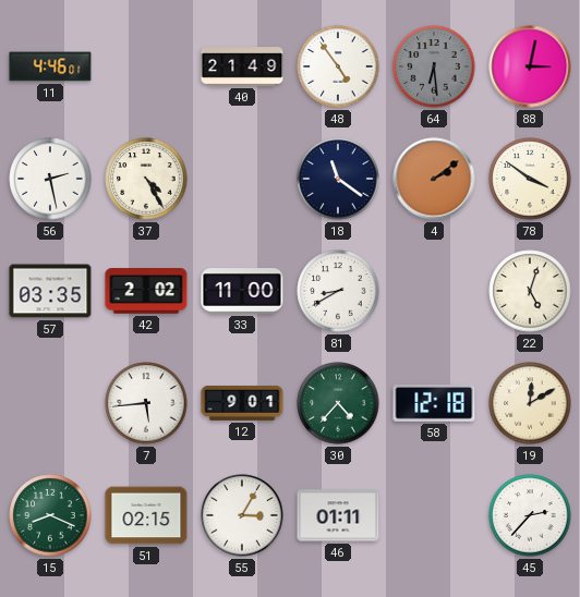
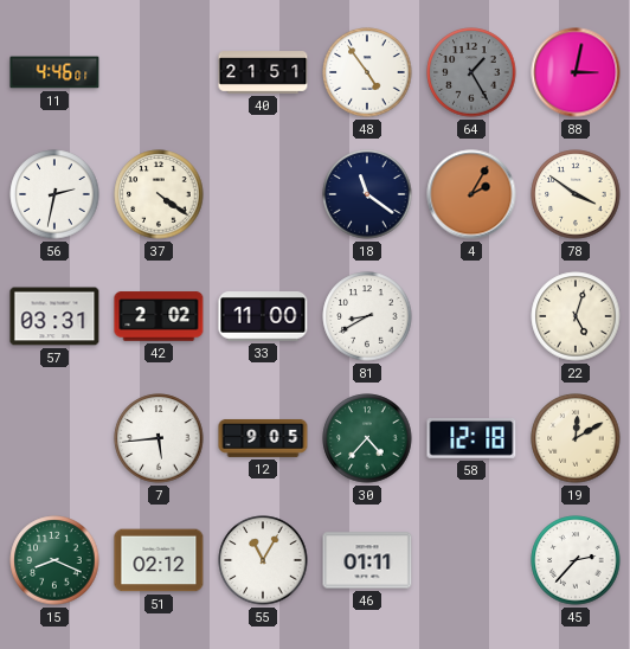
40: 21:49 -> 21:51
64: 6:29 -> 1:25
56: 2:28 -> 2:32
37: 4:25 -> 4:21
4: 2:09 -> 2:05
57: 03:35 -> 03:31
12: 9:01 -> 9:05
51: 02:15 -> 02:12
55: 3:05 -> 11:05
